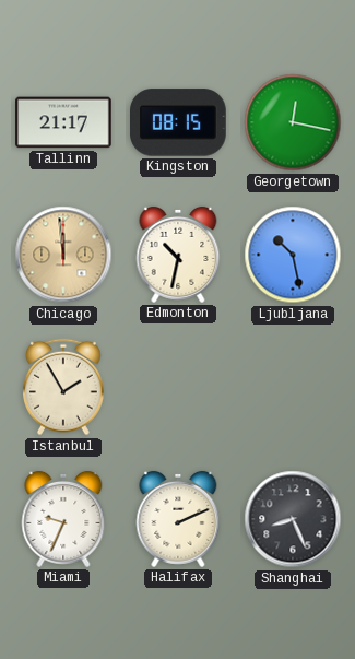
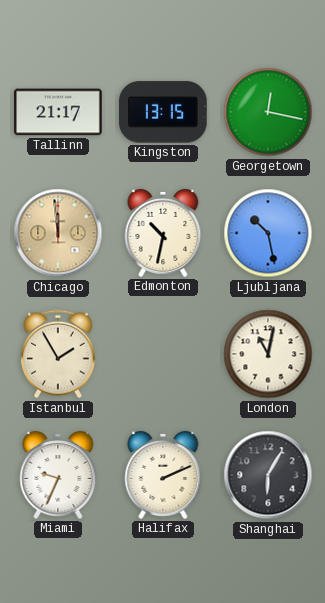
Kingston: 08:15 -> 13:15
London: none -> 11:02
Shanghai: 8:26 -> 6:05
